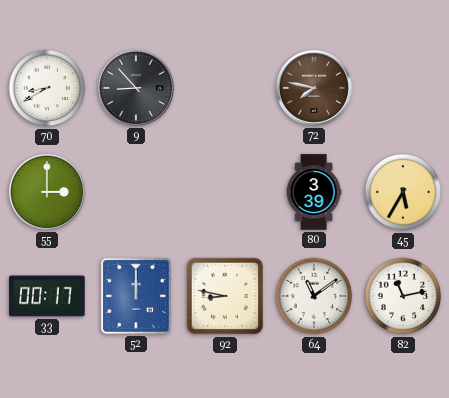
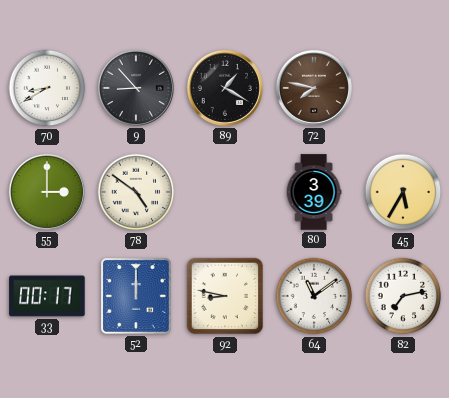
89: none -> 1:20
78: none -> 4:51
82: 11:13 -> 7:13
